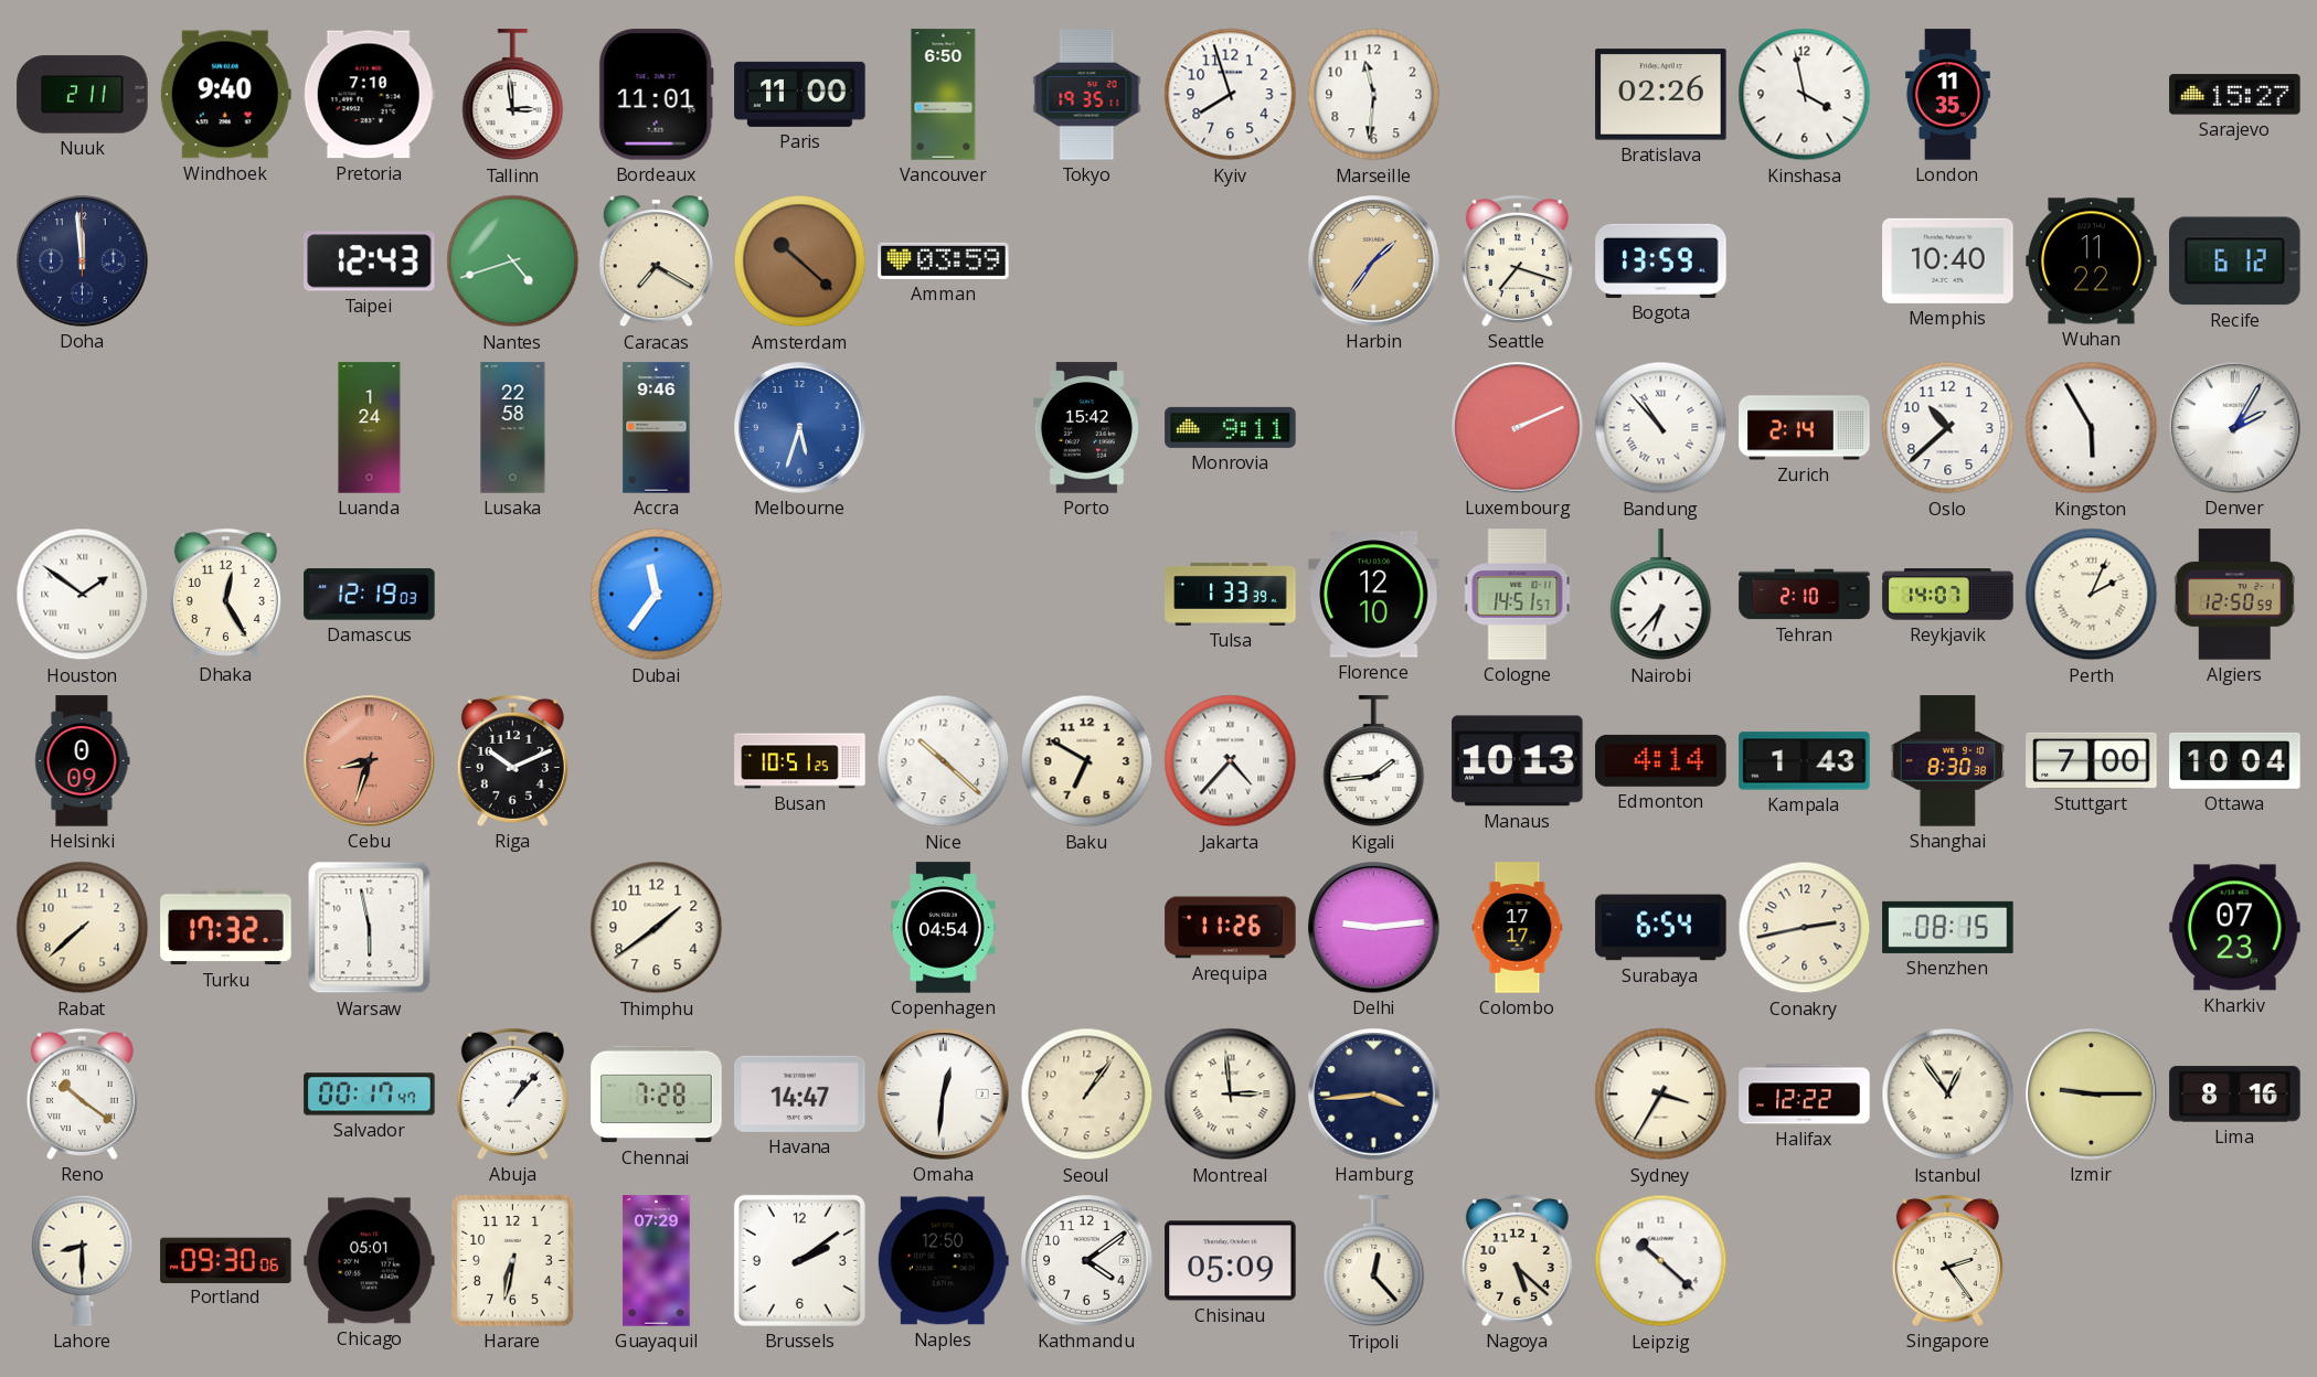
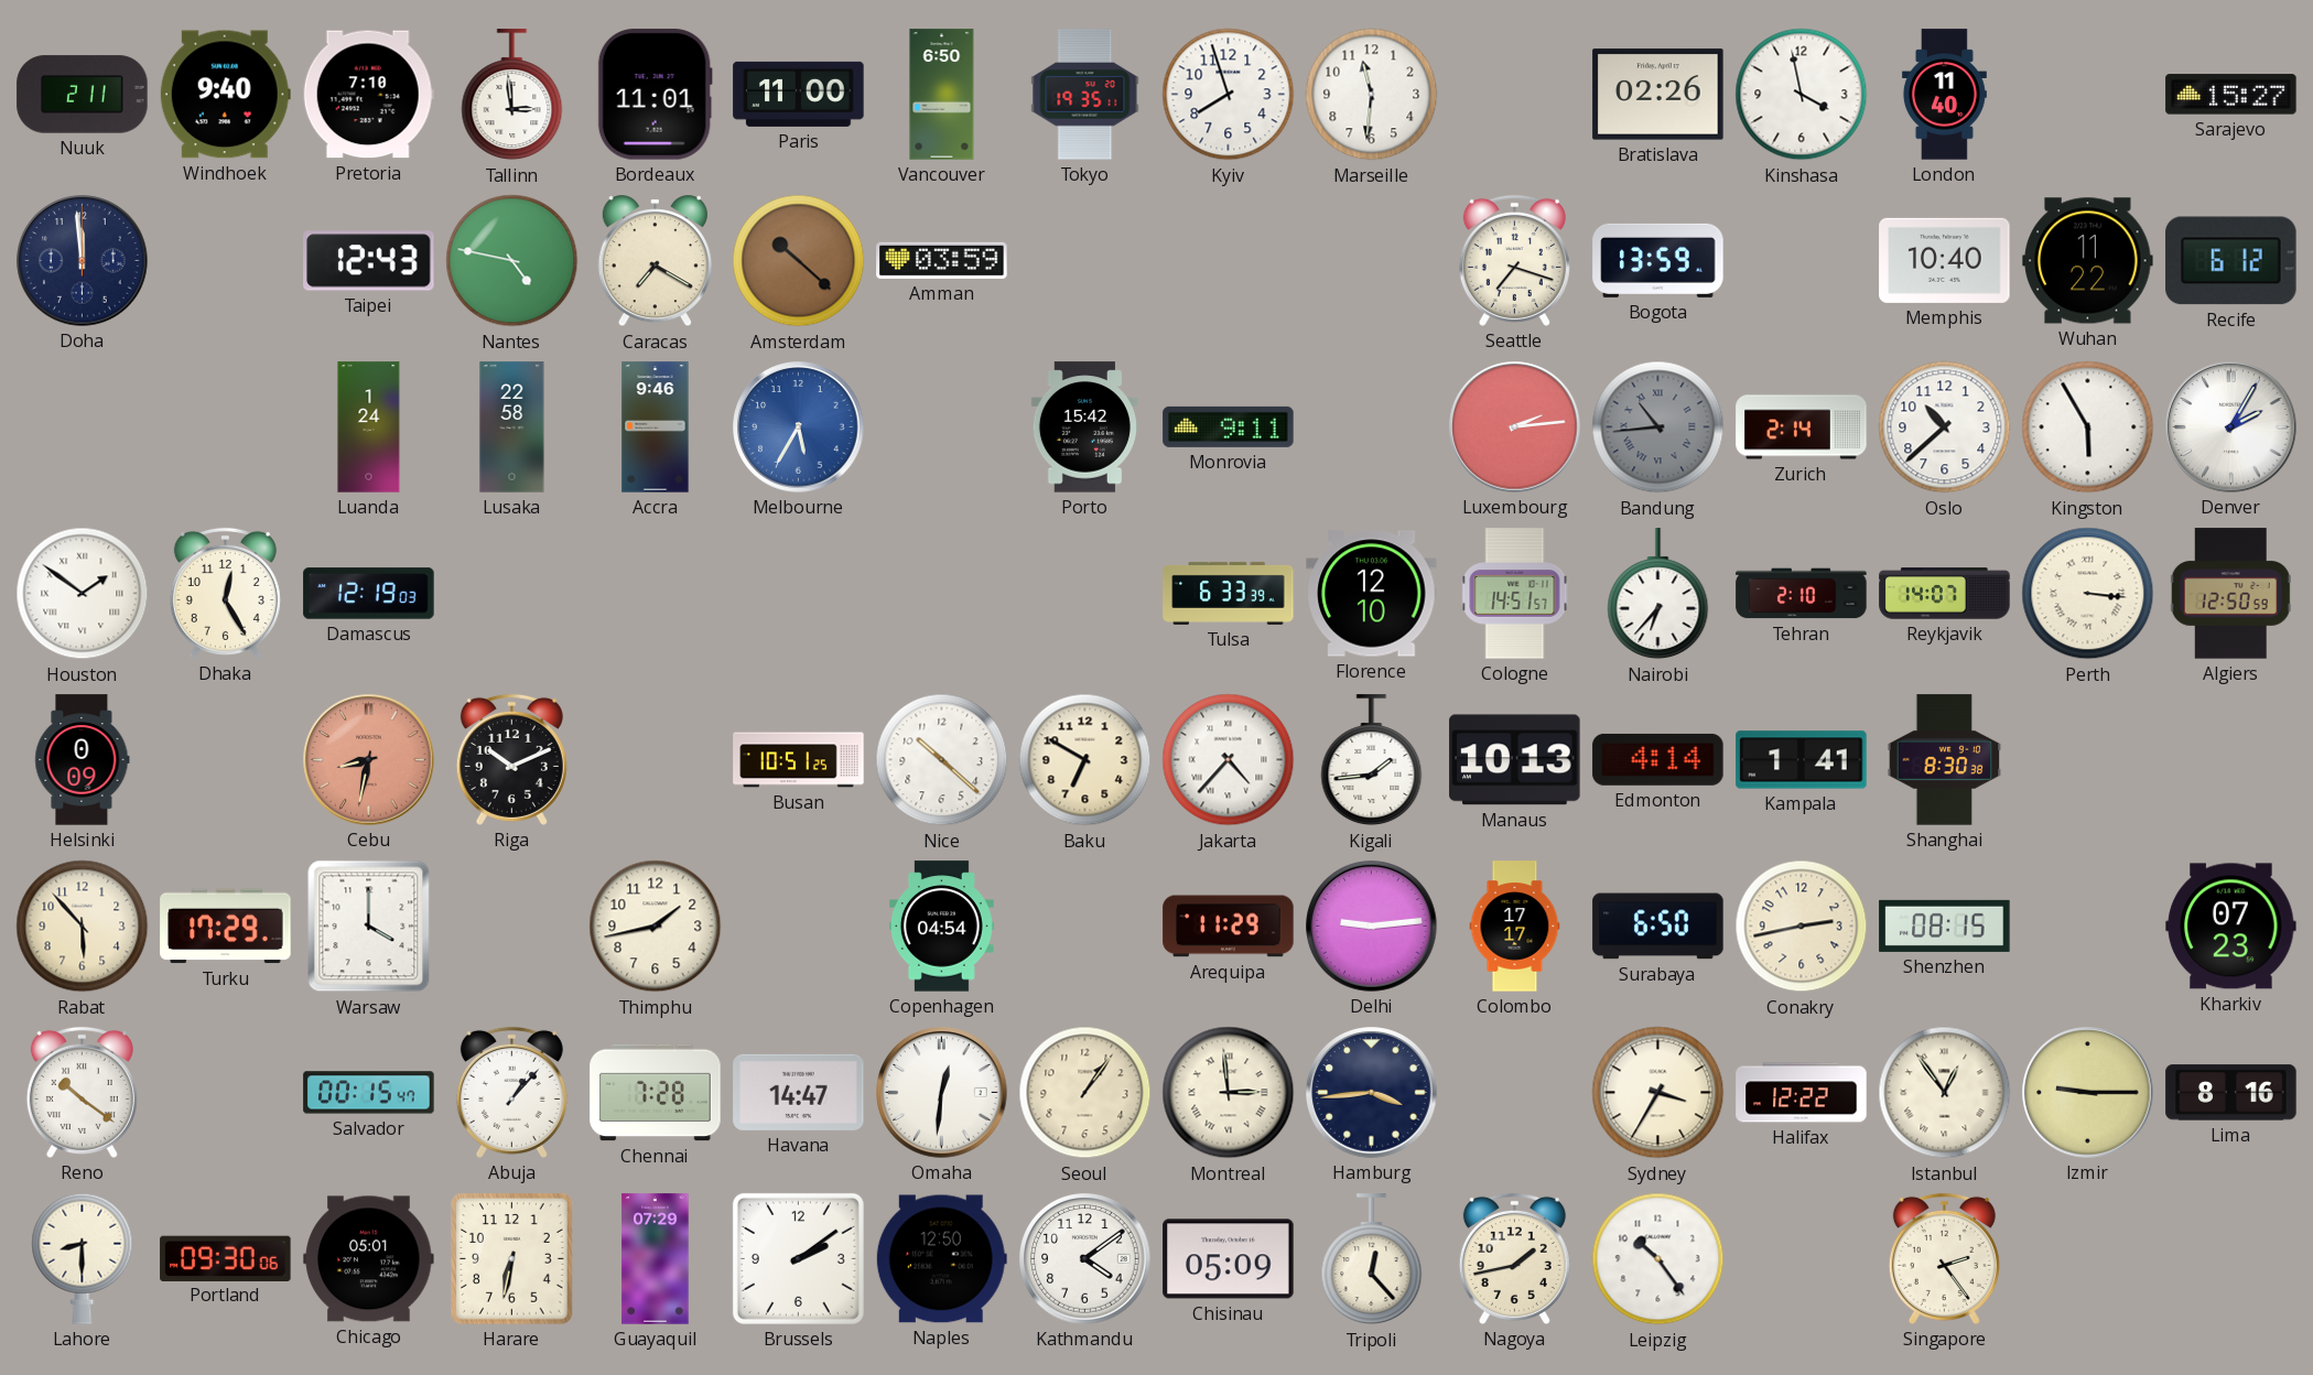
London: 11:35 -> 11:40
Nantes: 4:42 -> 4:47
Harbin: 1:36 -> none
Melbourne: 5:33 -> 5:35
Luxembourg: 2:11 -> 2:14
Bandung: 10:53 -> 10:44
Bandung dial: white -> grey
Dubai: 11:36 -> none
Tulsa: 1:33 -> 6:33
Perth: 2:04 -> 3:16
Cebu: 8:33 -> 8:32
Kampala: 1:43 -> 1:41
Stuttgart: 7:00 -> none
Ottawa: 10:04 -> none
Rabat: 7:38 -> 5:53
Turku: 17:32 -> 17:29
Warsaw: 5:58 -> 4:00
Thimphu: 1:39 -> 1:43
Arequipa: 11:26 -> 11:29
Surabaya: 6:54 -> 6:50
Salvador: 00:17 -> 00:15
Nagoya: 5:22 -> 1:43
Leipzig: 10:22 -> 10:24
